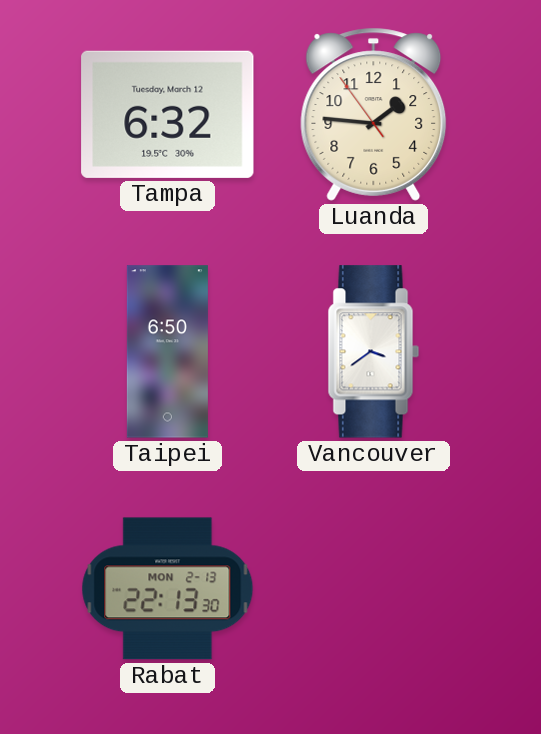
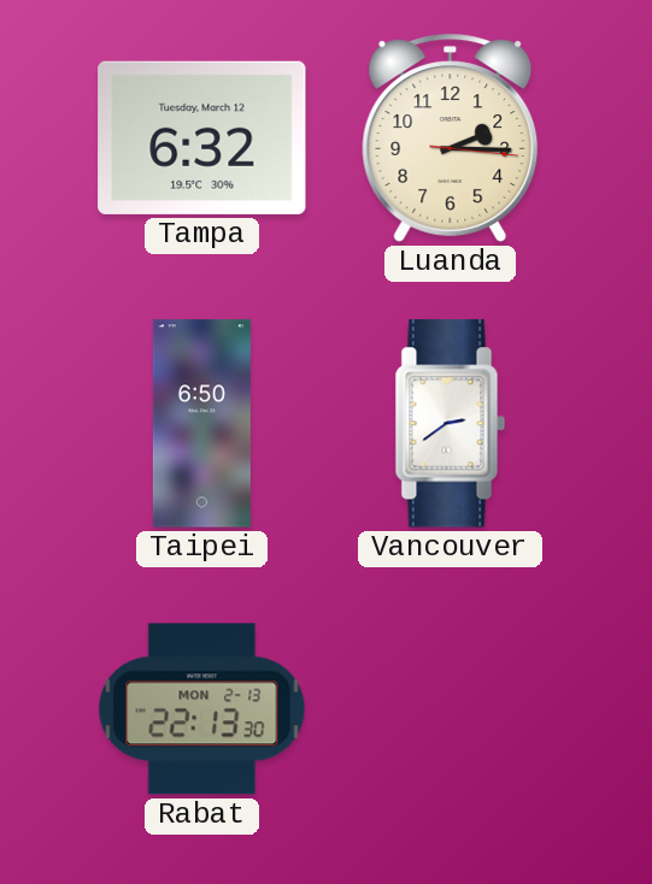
Luanda: 1:45 -> 2:15
Vancouver: 3:39 -> 2:39
